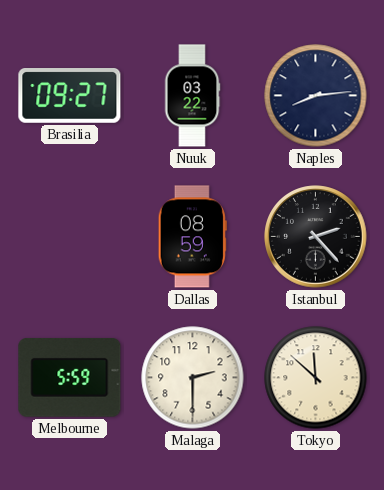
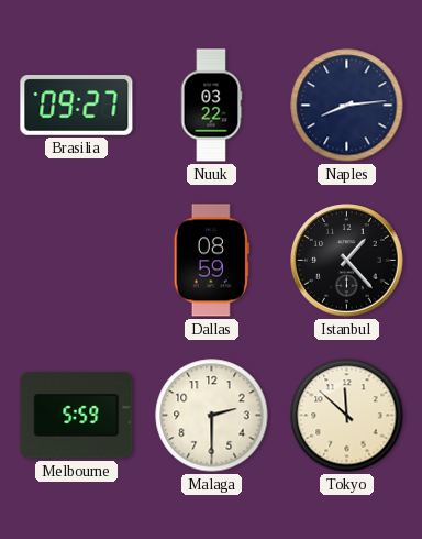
Istanbul: 2:23 -> 1:23
